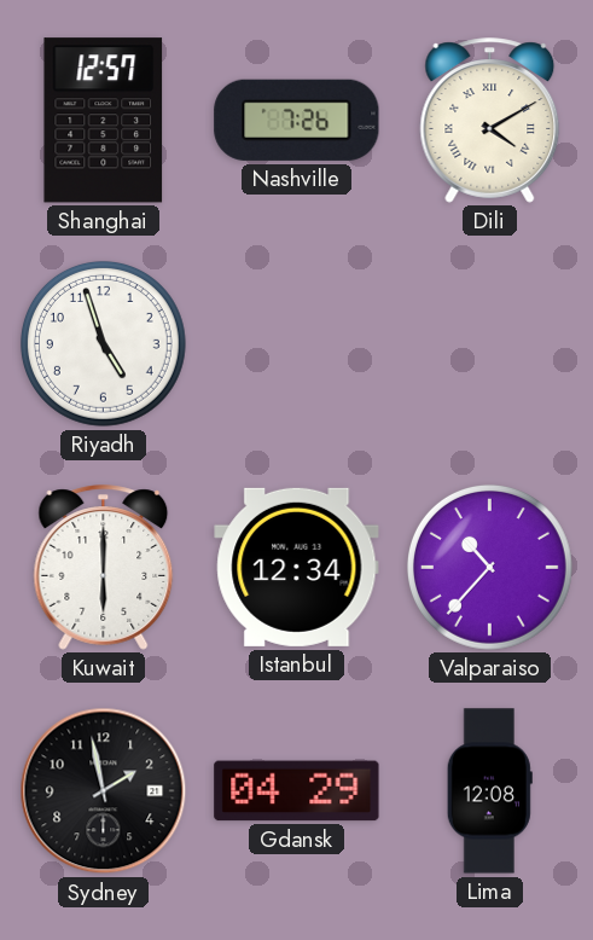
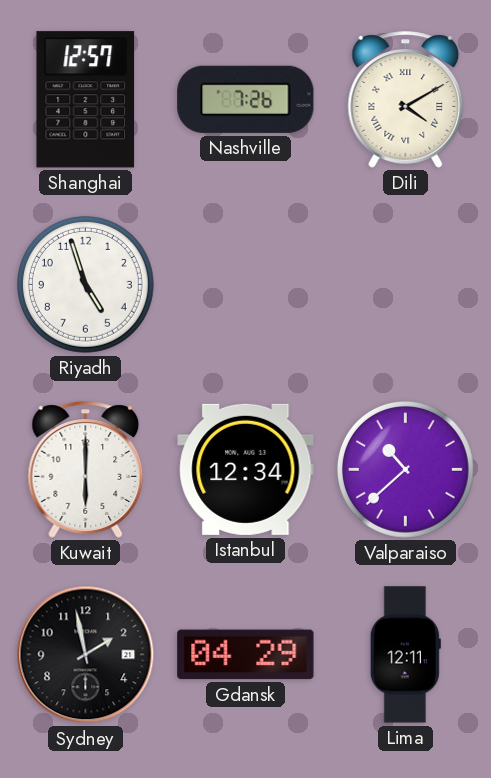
Valparaiso: 10:37 -> 10:38
Lima: 12:08 -> 12:11
